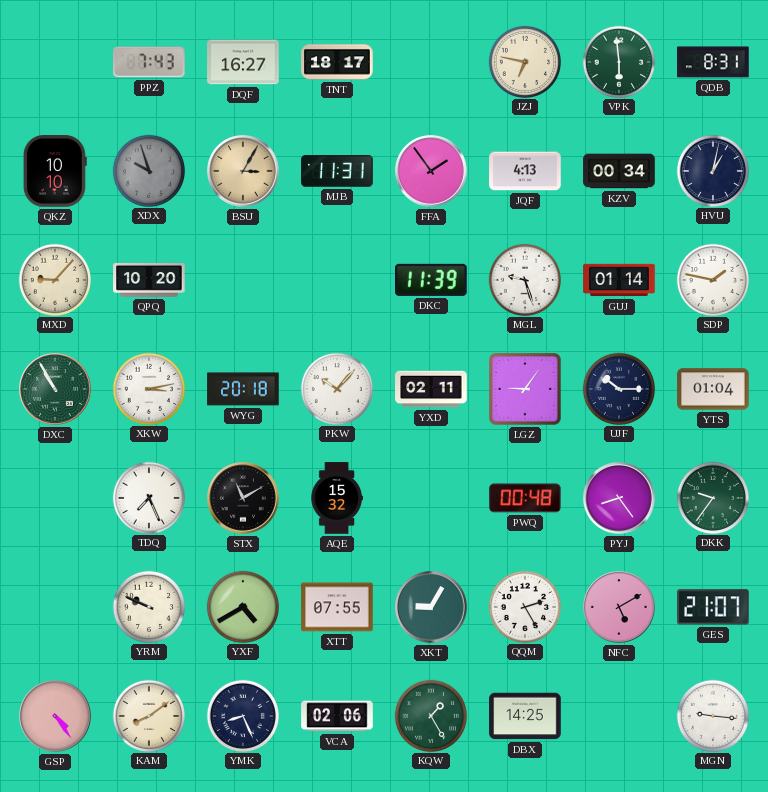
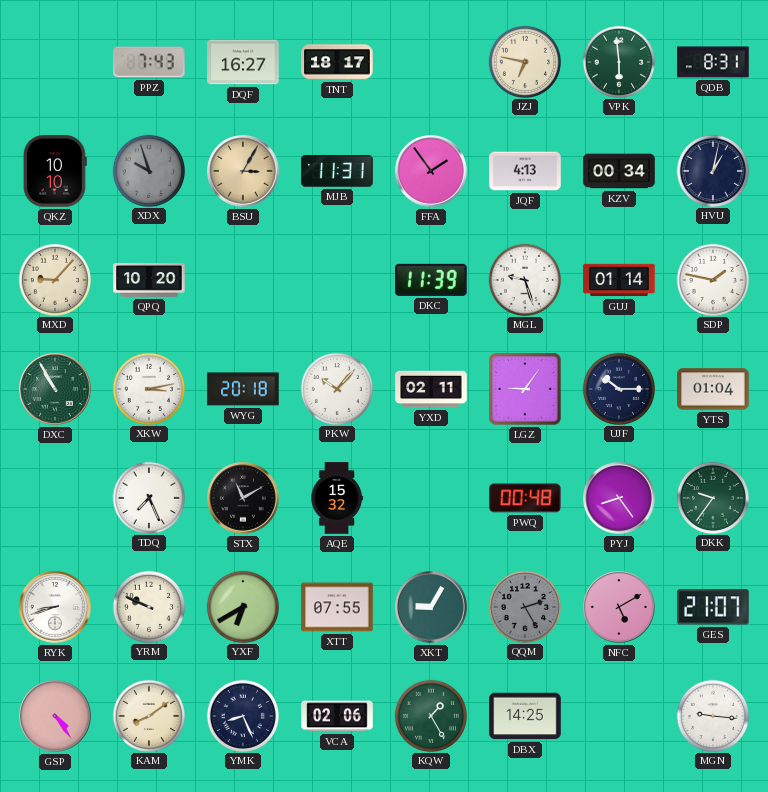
RYK: none -> 8:42
YXF: 4:40 -> 6:40
QQM dial: white -> grey
